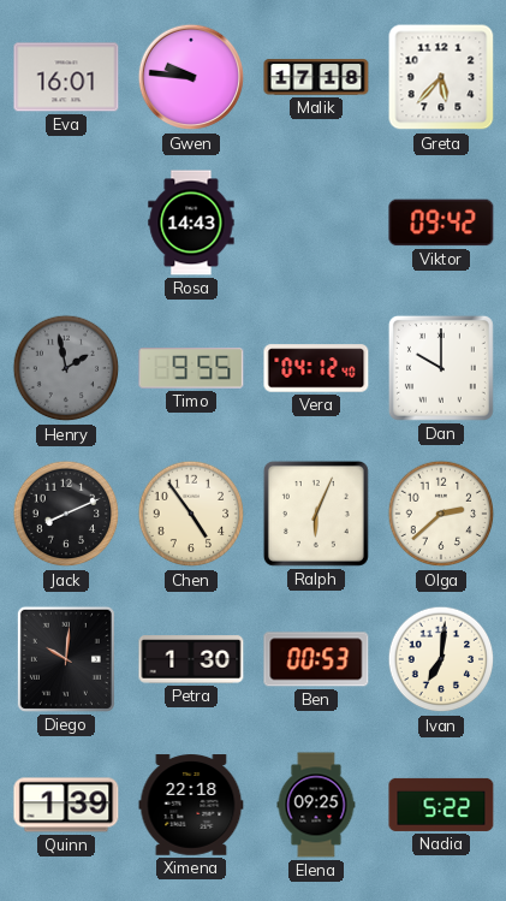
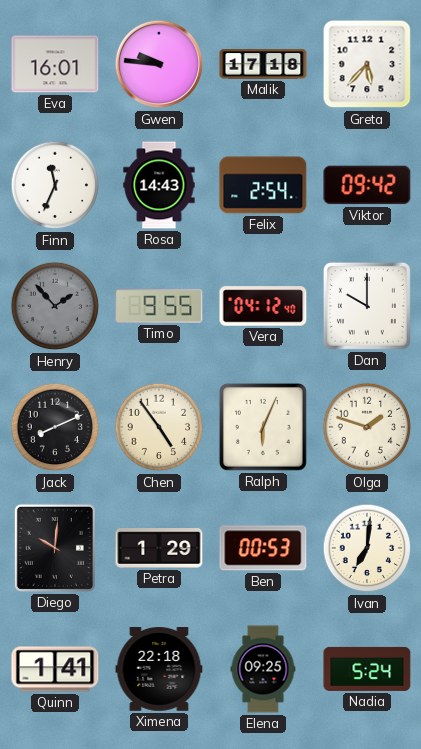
Finn: none -> 11:34
Felix: none -> 2:54
Henry: 1:58 -> 1:53
Olga: 2:38 -> 1:48
Petra: 1:30 -> 1:29
Quinn: 1:39 -> 1:41
Nadia: 5:22 -> 5:24
